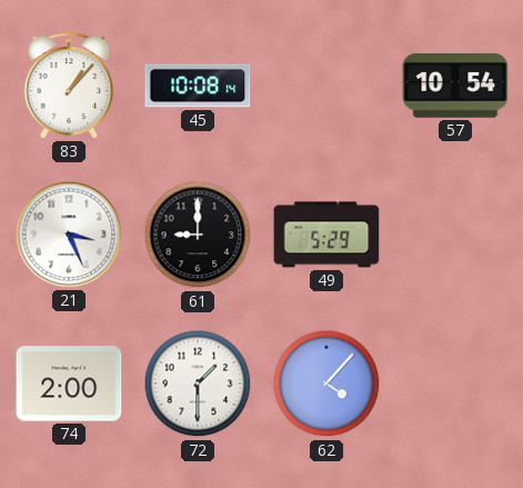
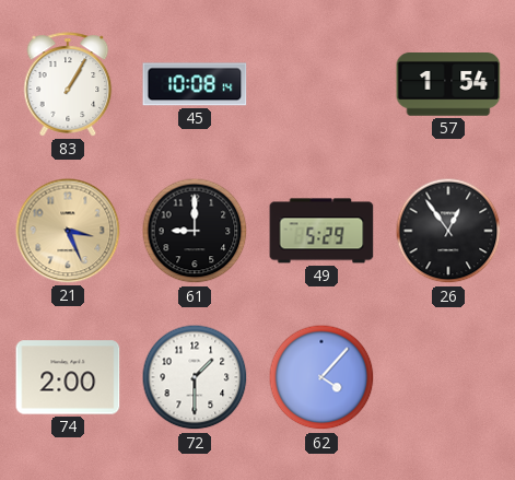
83: 1:07 -> 1:05
57: 10:54 -> 1:54
21 dial: white -> champagne
26: none -> 12:54
